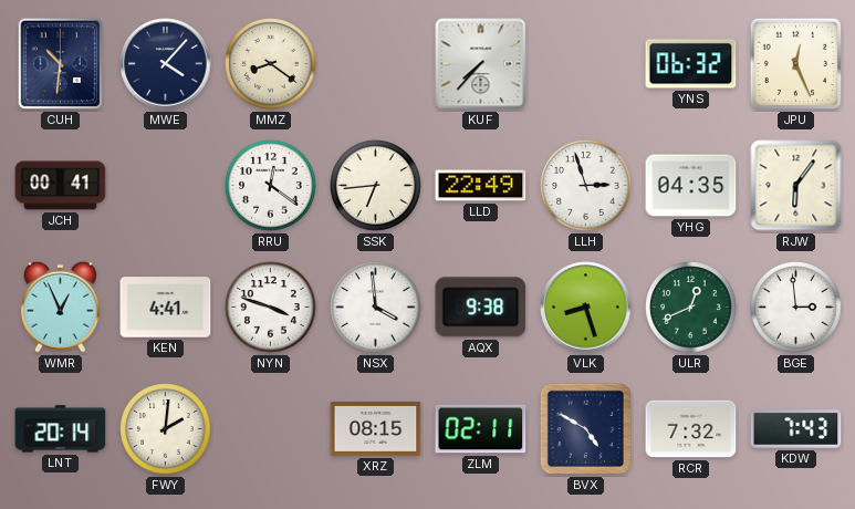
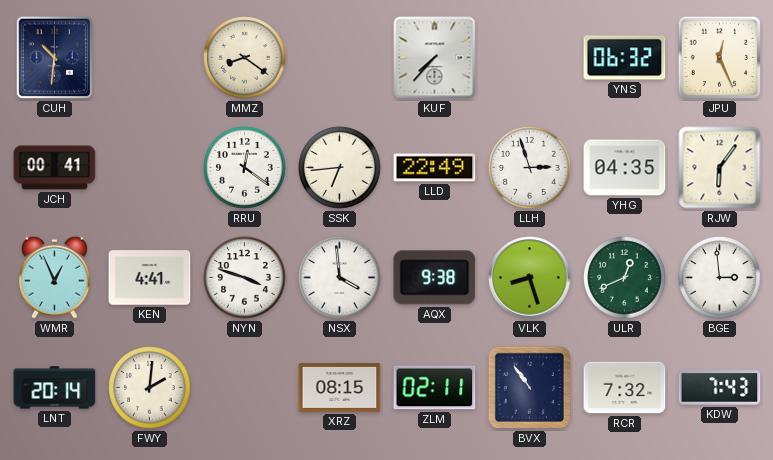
MWE: 4:07 -> none
BVX: 4:50 -> 10:54
